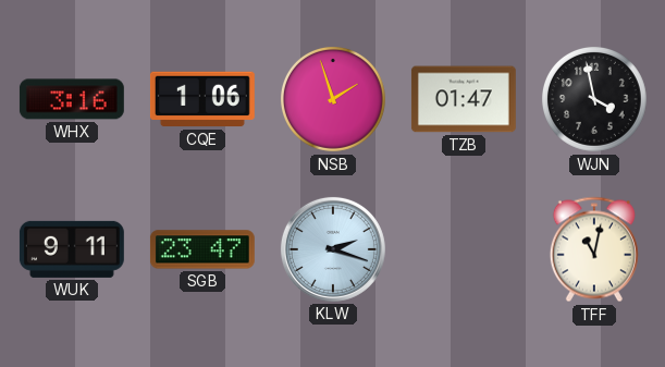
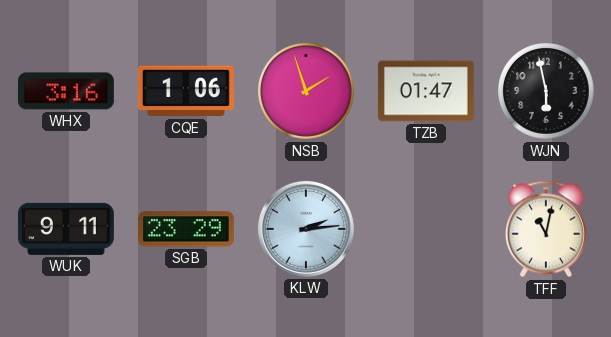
WJN: 3:58 -> 5:58
SGB: 23:47 -> 23:29
KLW: 2:18 -> 2:14
